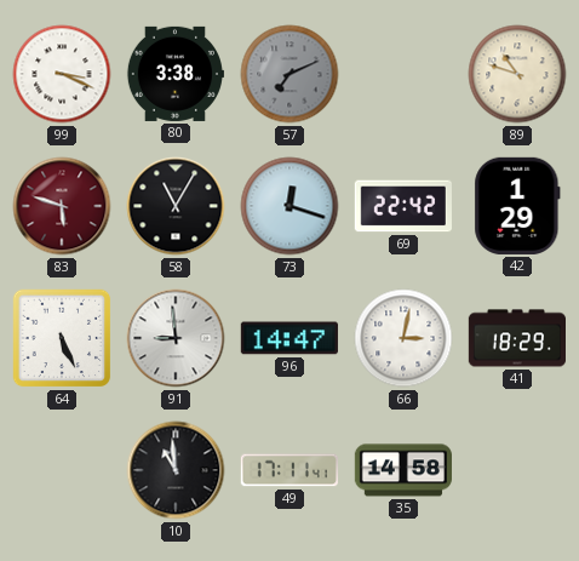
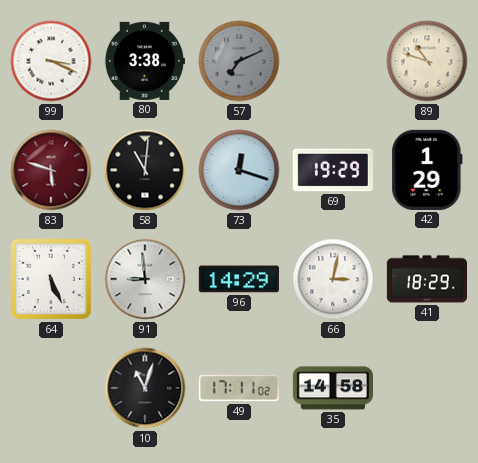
58: 11:05 -> 11:01
69: 22:42 -> 19:29
96: 14:47 -> 14:29
10: 10:59 -> 11:03
49: 17:11:41 -> 17:11:02
